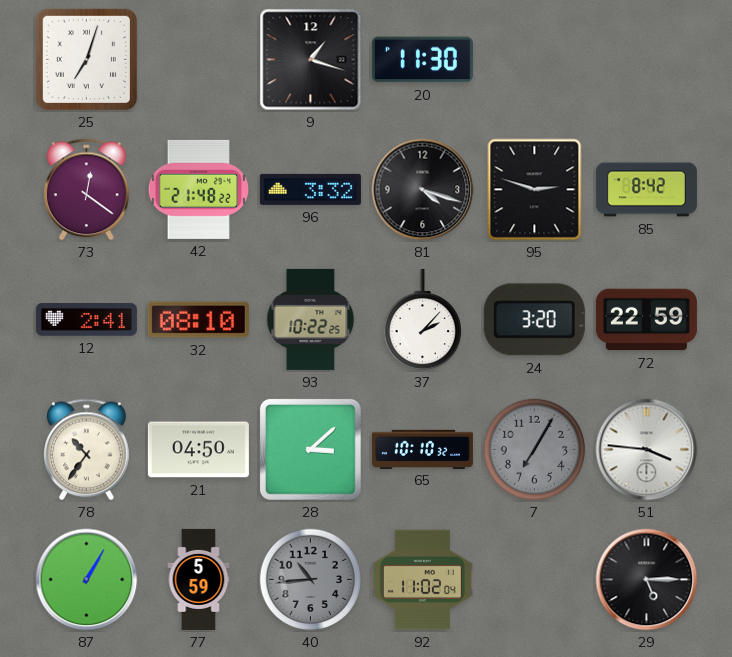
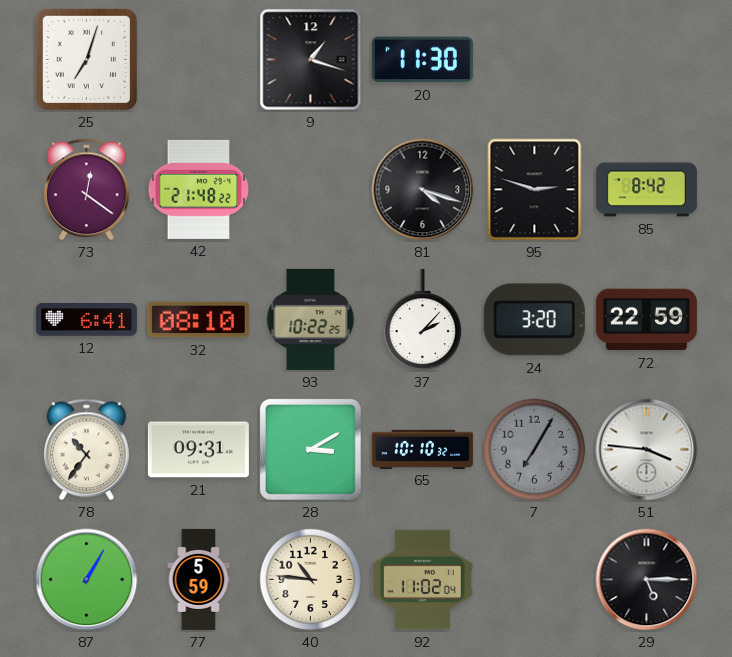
96: 3:32 -> none
12: 2:41 -> 6:41
21: 04:50 -> 09:31
28: 3:08 -> 3:10
40: 10:44 -> 10:46
40 dial: grey -> cream
